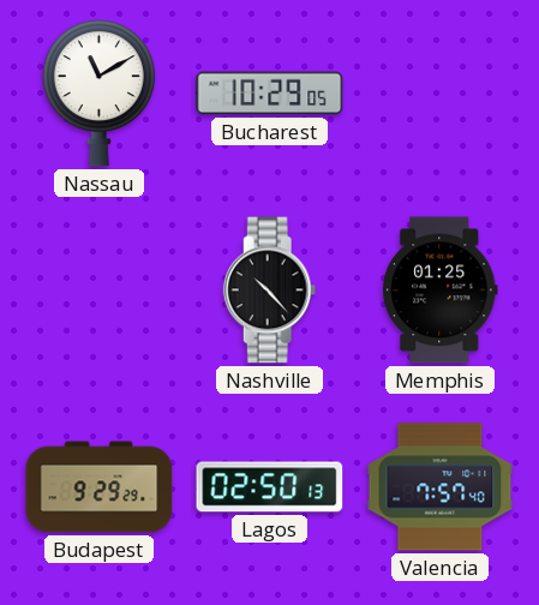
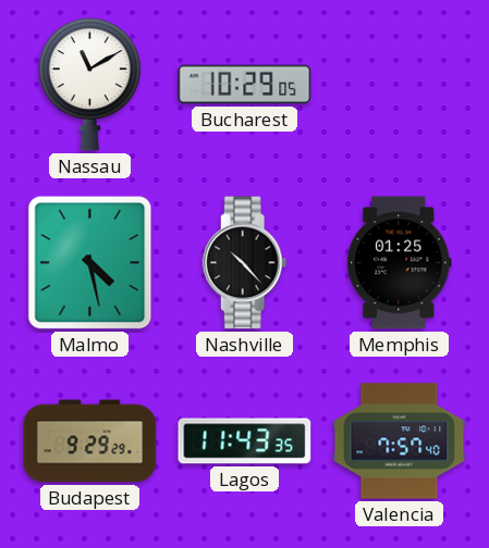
Malmo: none -> 4:28
Lagos: 02:50 -> 11:43
